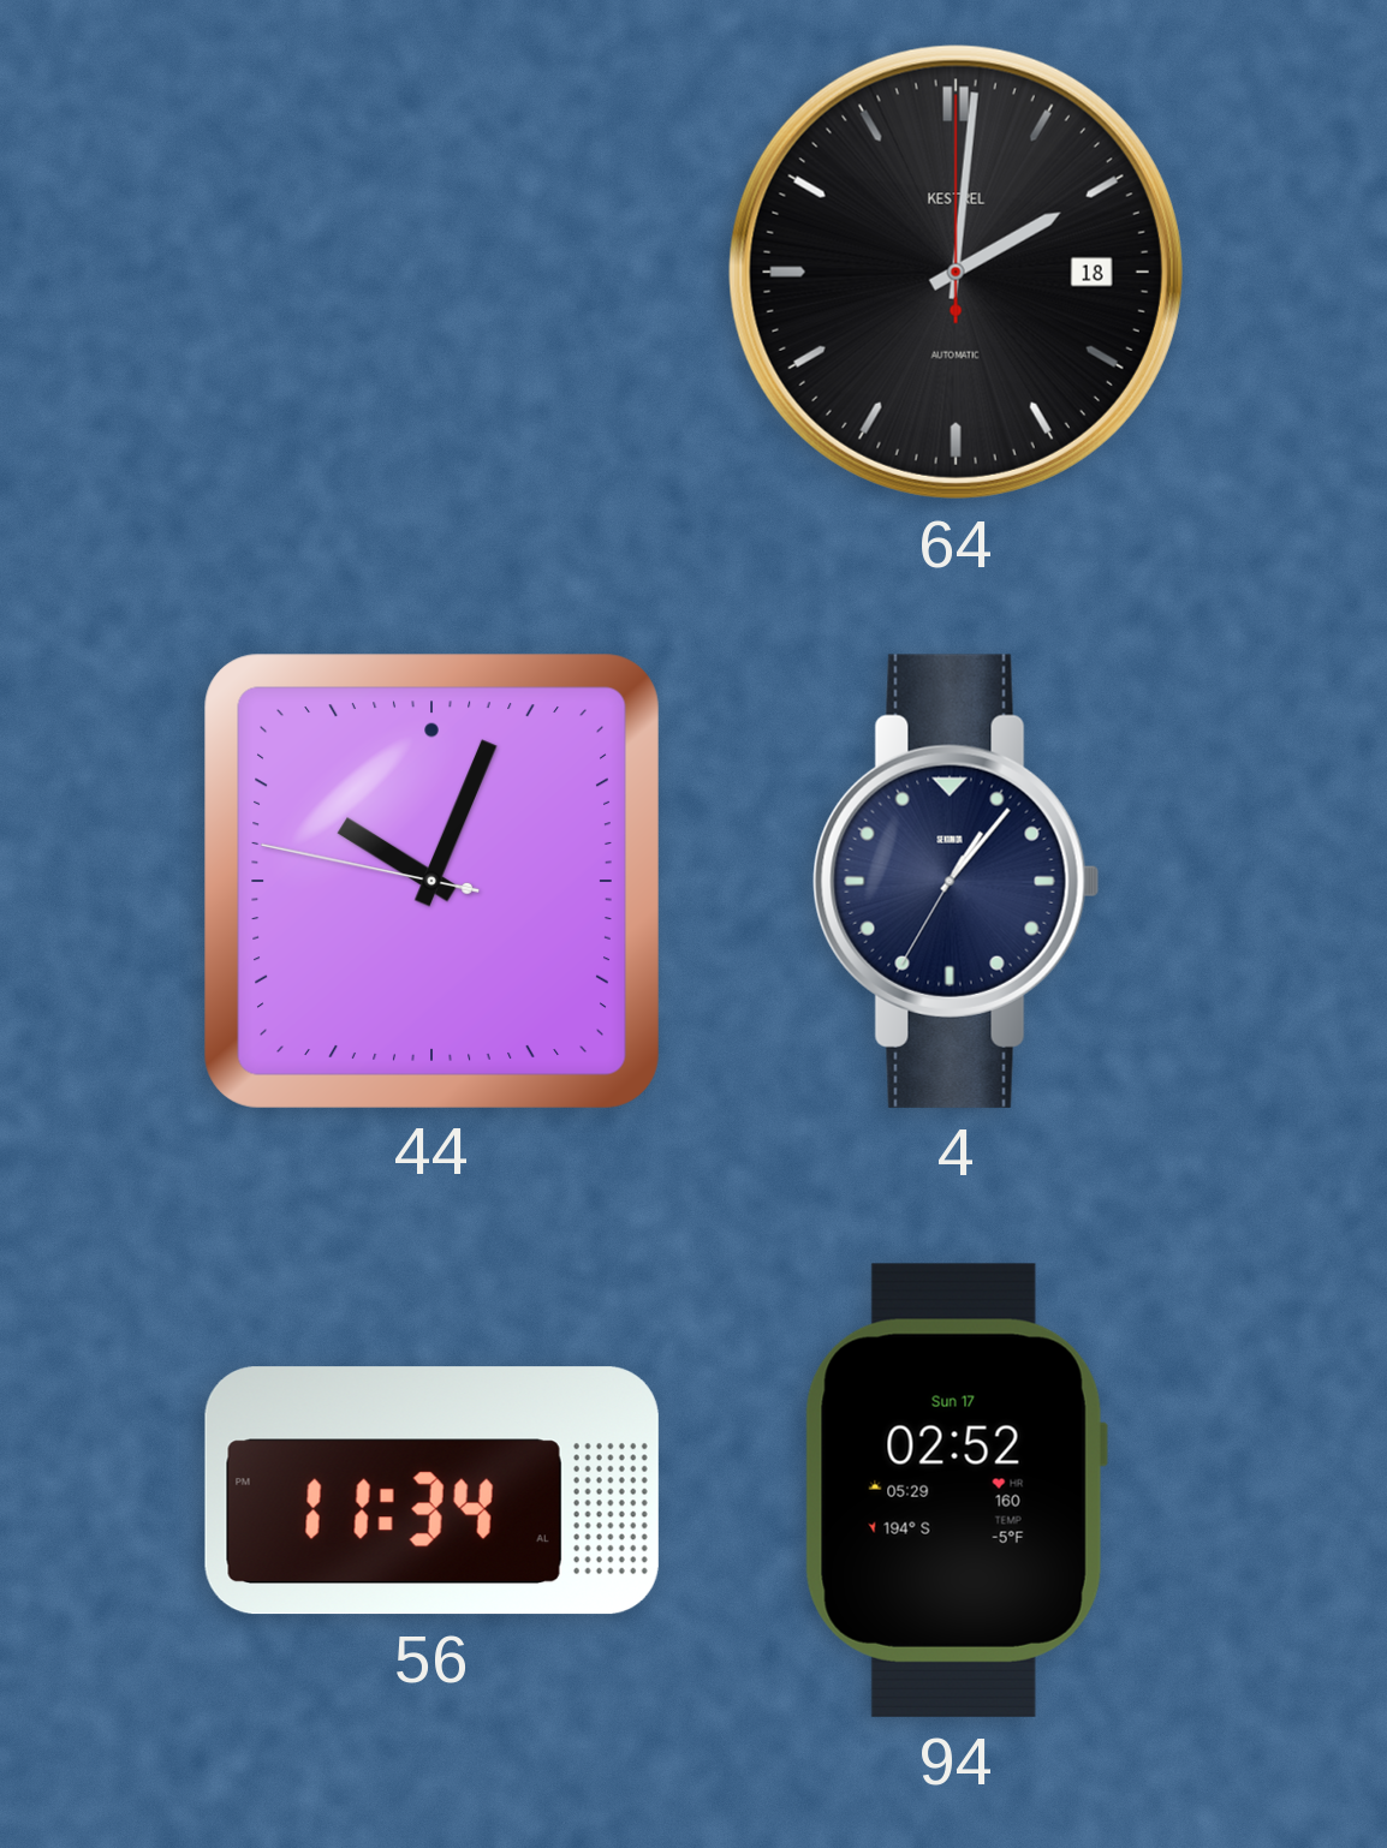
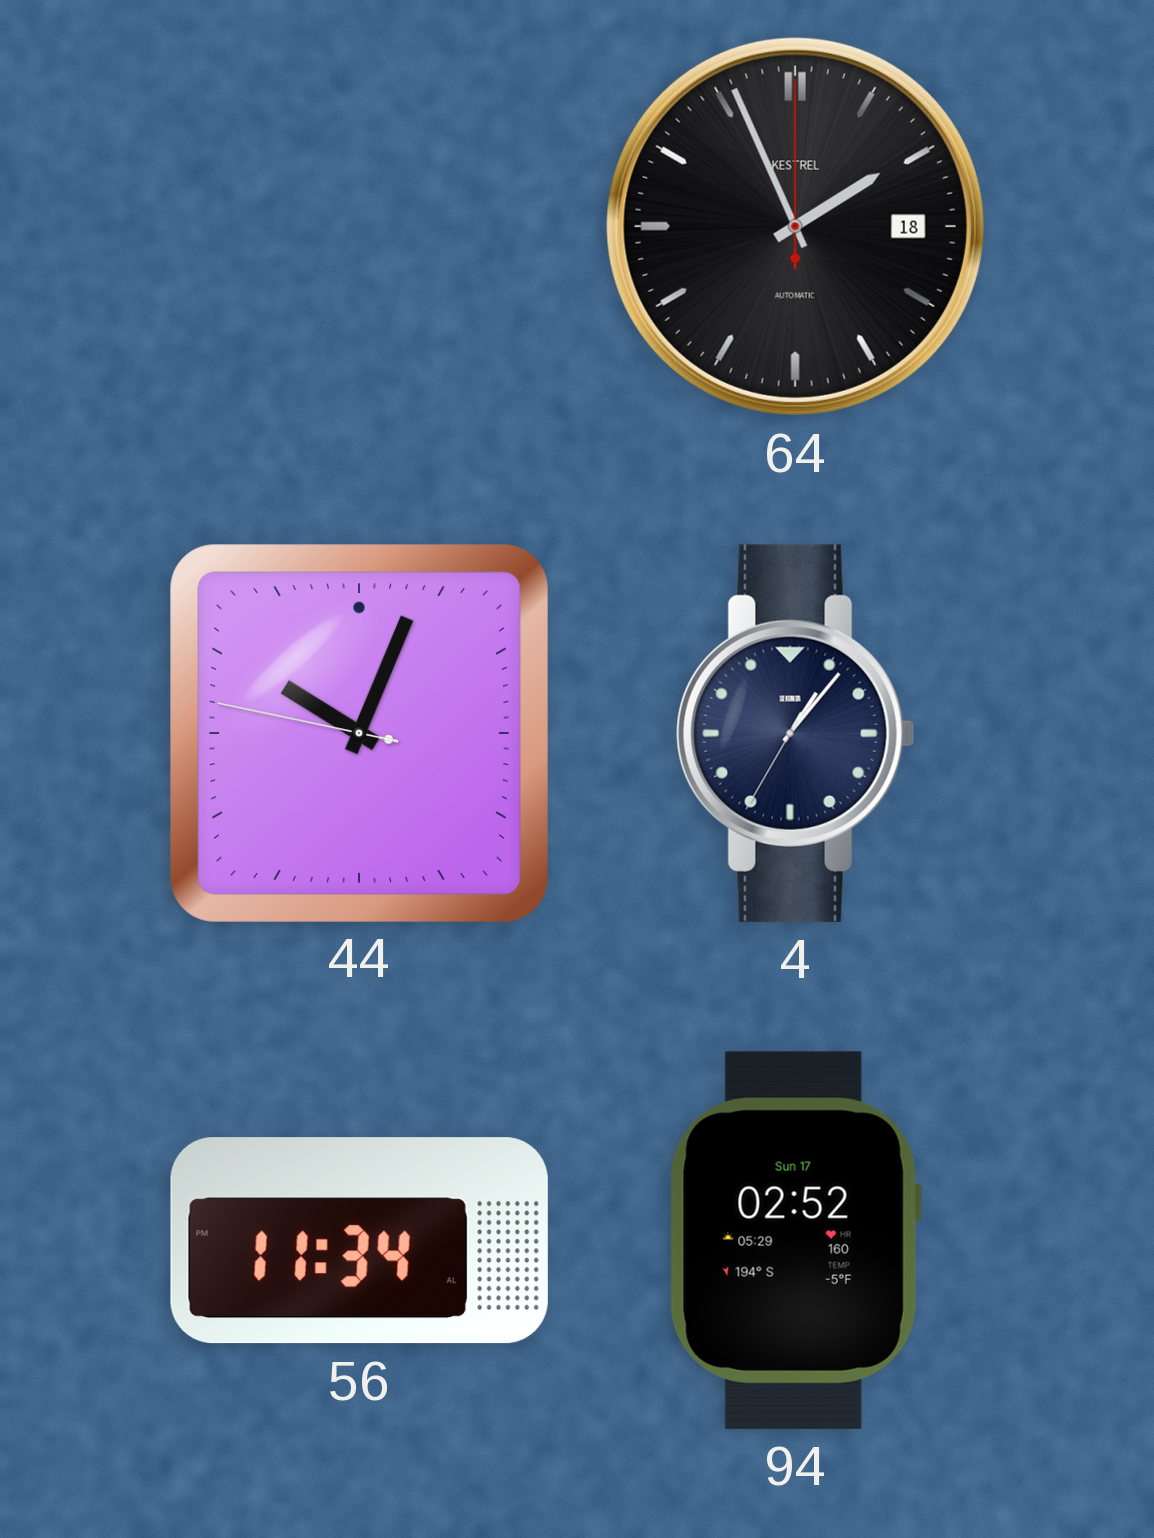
64: 2:01 -> 1:56
